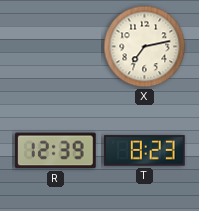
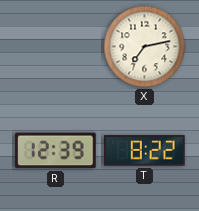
T: 8:23 -> 8:22
